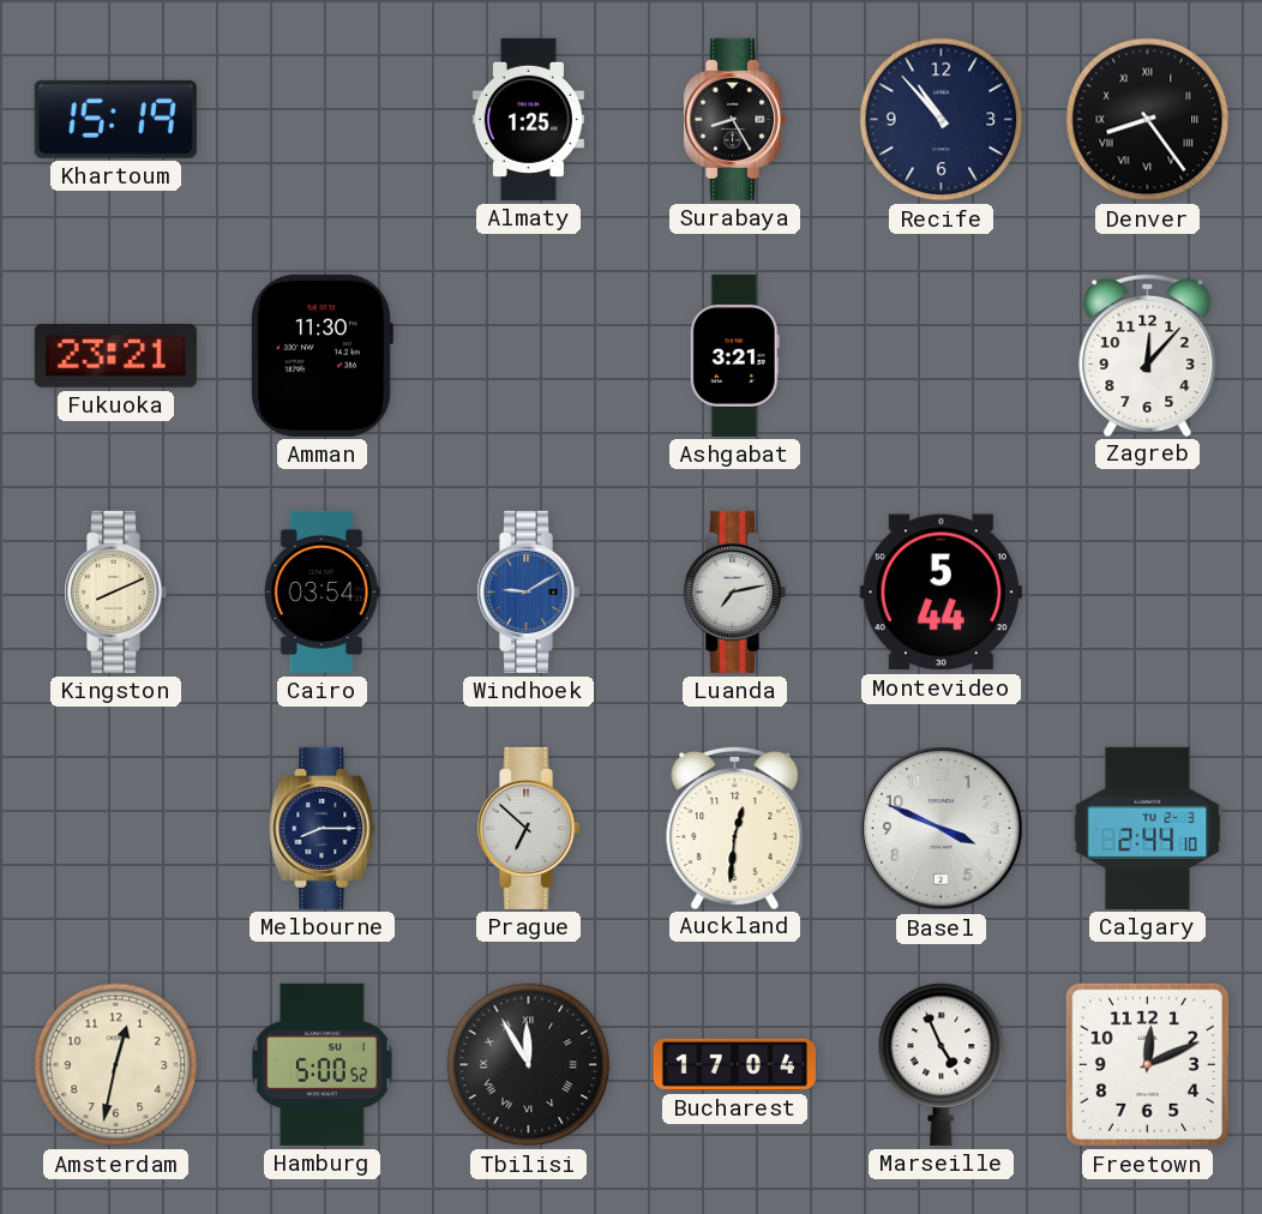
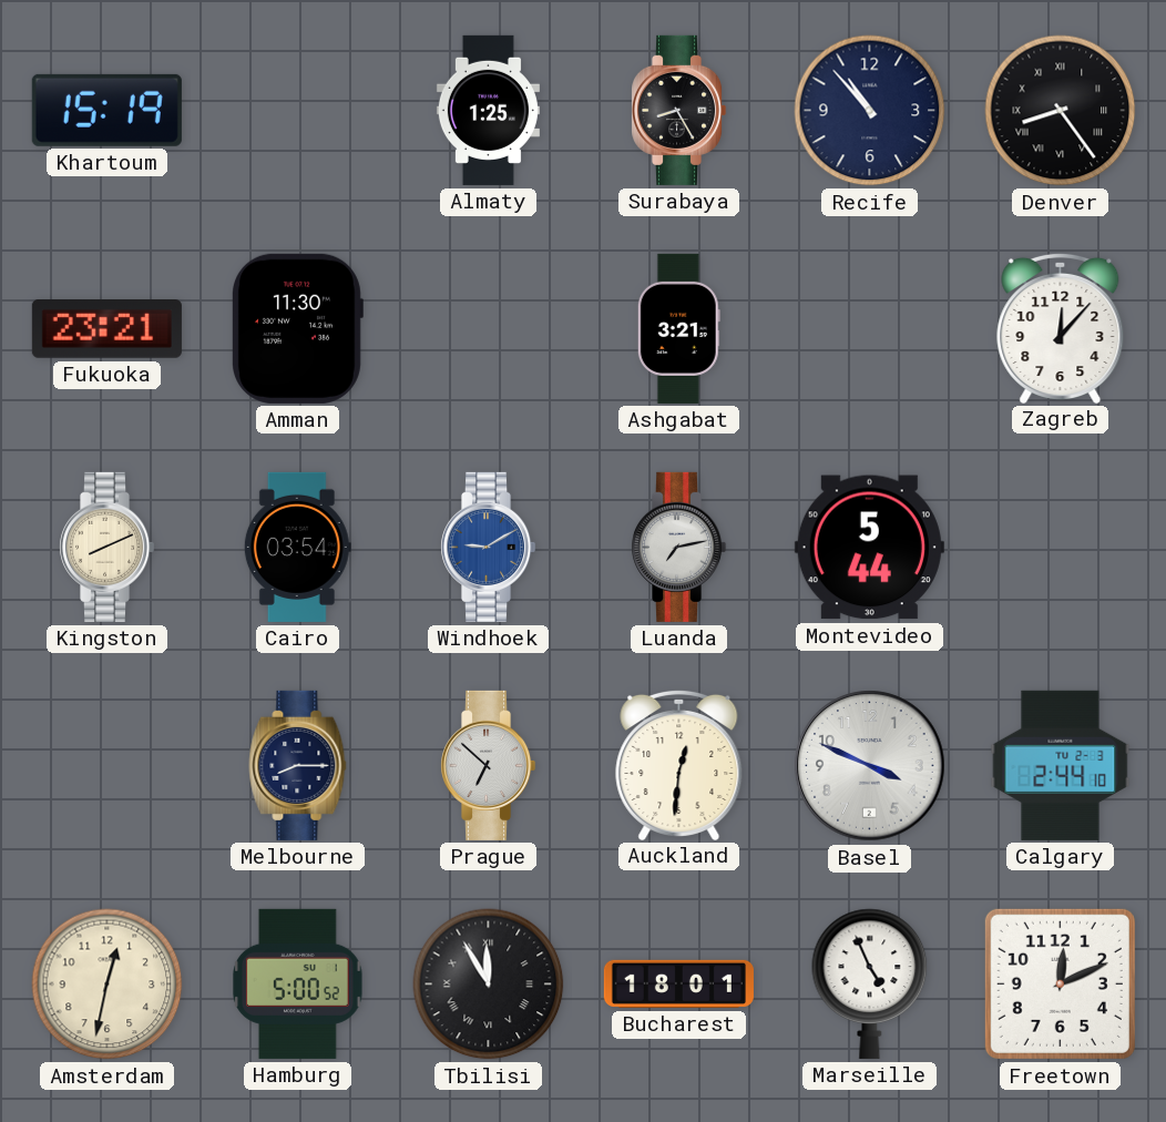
Bucharest: 17:04 -> 18:01
